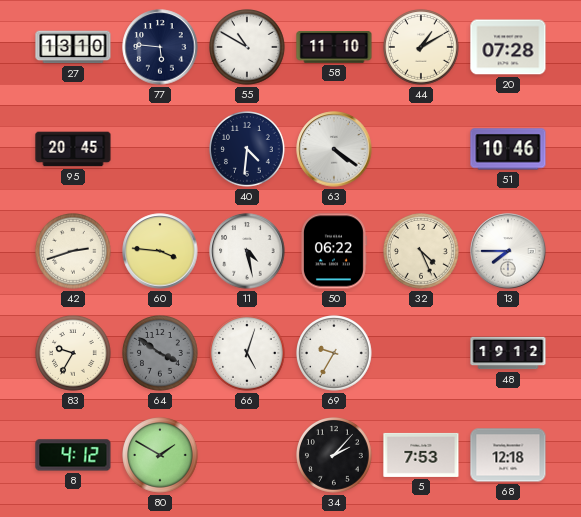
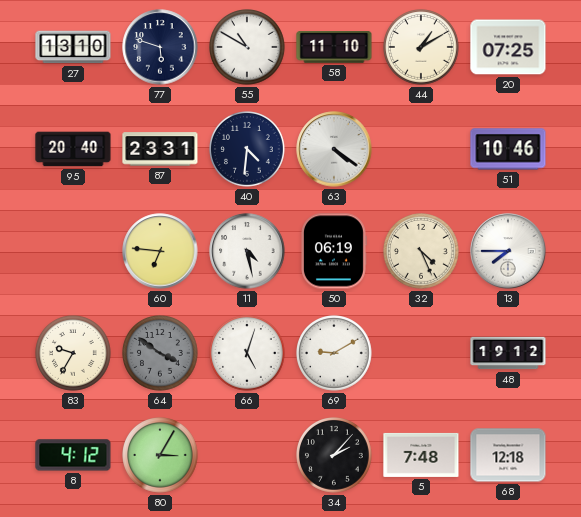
77: 5:46 -> 5:48
20: 07:28 -> 07:25
95: 20:45 -> 20:40
87: none -> 23:31
42: 2:42 -> none
60: 3:46 -> 6:46
50: 06:22 -> 06:19
69: 9:35 -> 9:10
80: 1:50 -> 3:05
5: 7:53 -> 7:48
